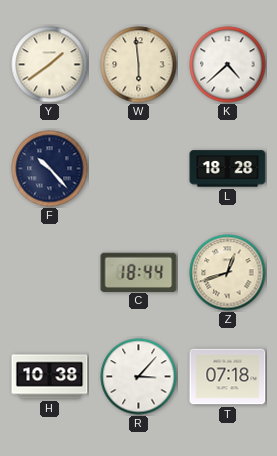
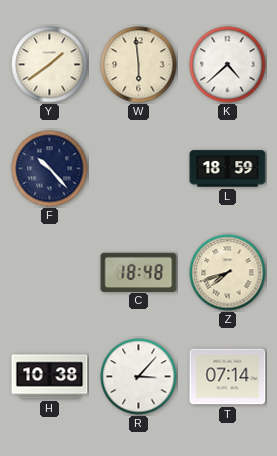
L: 18:28 -> 18:59
C: 18:44 -> 18:48
Z: 12:42 -> 7:42
T: 07:18 -> 07:14
